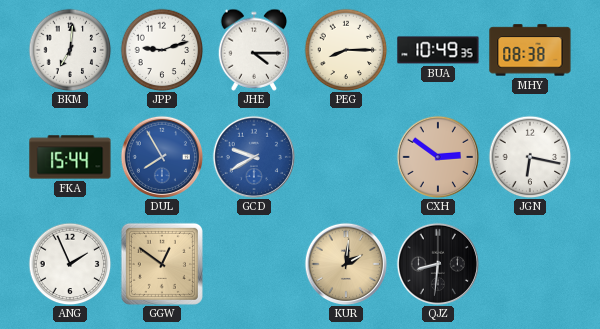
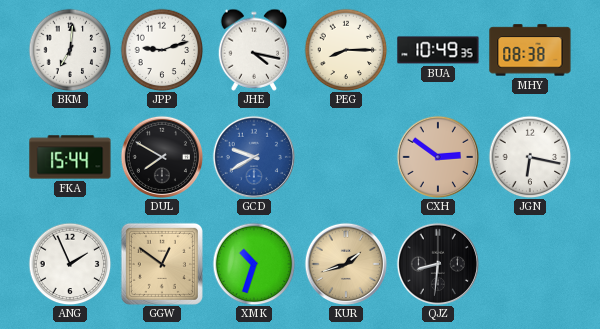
JHE: 4:15 -> 4:17
DUL: 7:55 -> 7:50
DUL dial: blue -> black
XMK: none -> 10:33
KUR: 2:01 -> 1:42
